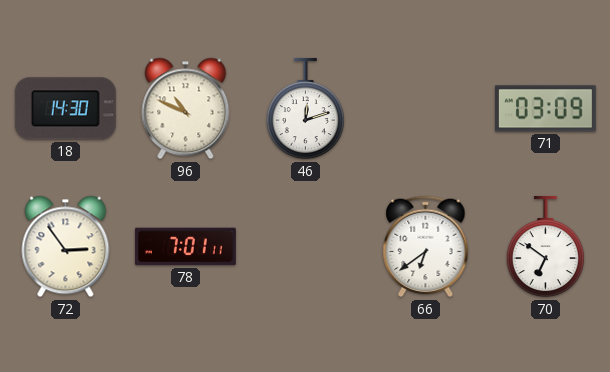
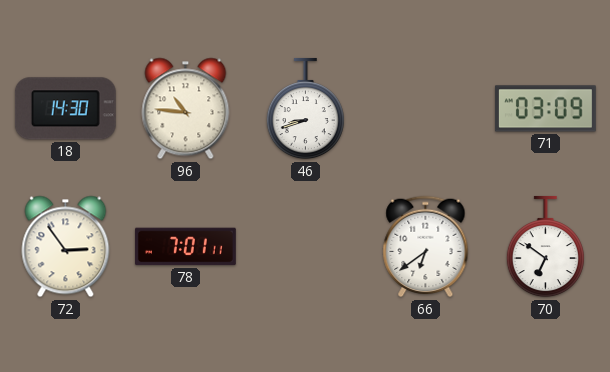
96: 10:49 -> 10:46
46: 12:12 -> 8:42
